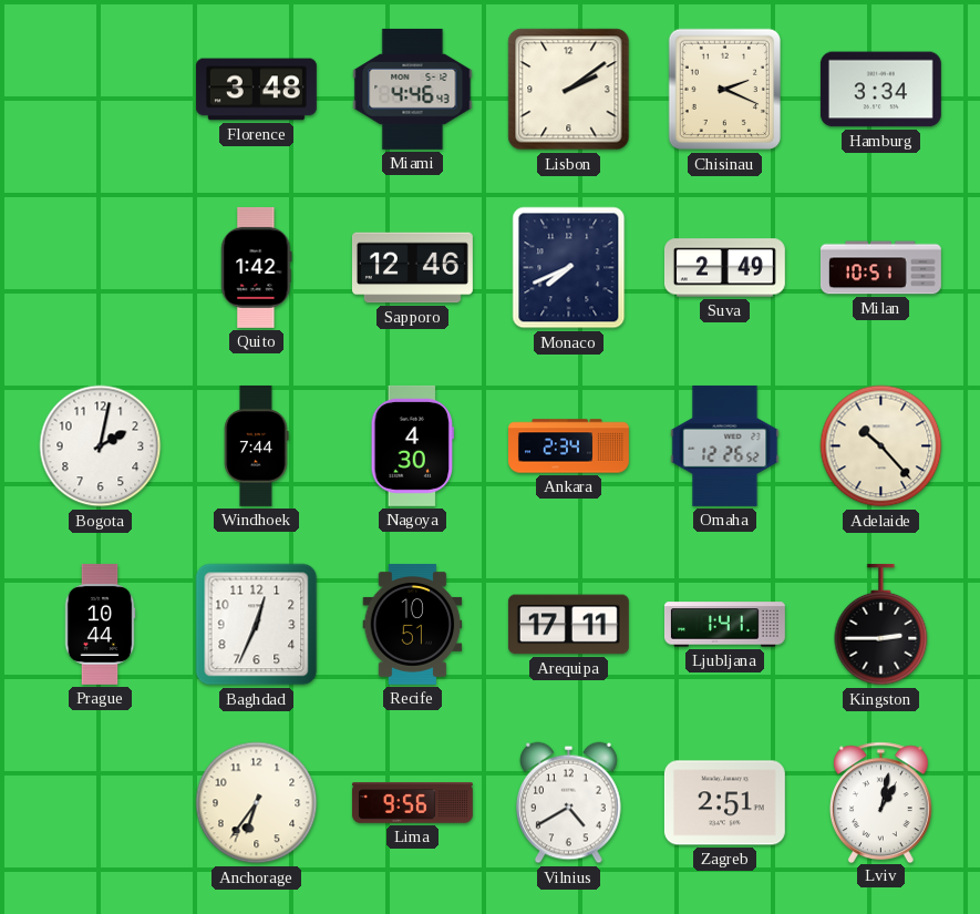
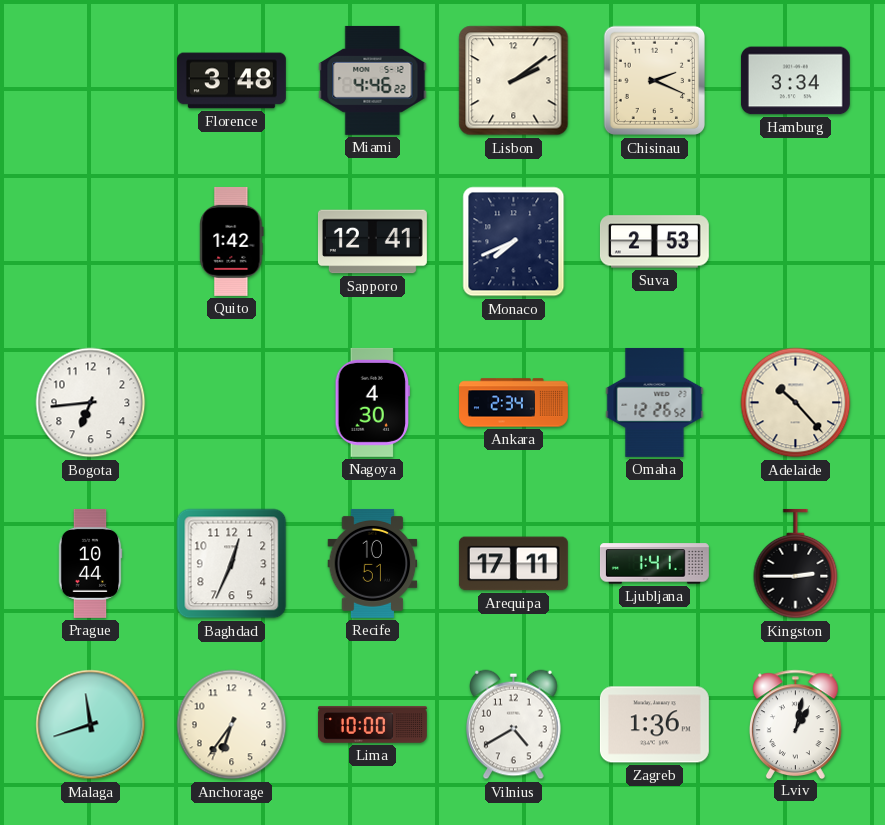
Miami: 4:46:43 -> 4:46:22
Sapporo: 12:46 -> 12:41
Suva: 2:49 -> 2:53
Milan: 10:51 -> none
Bogota: 2:02 -> 6:44
Windhoek: 7:44 -> none
Malaga: none -> 11:42
Lima: 9:56 -> 10:00
Zagreb: 2:51 -> 1:36
